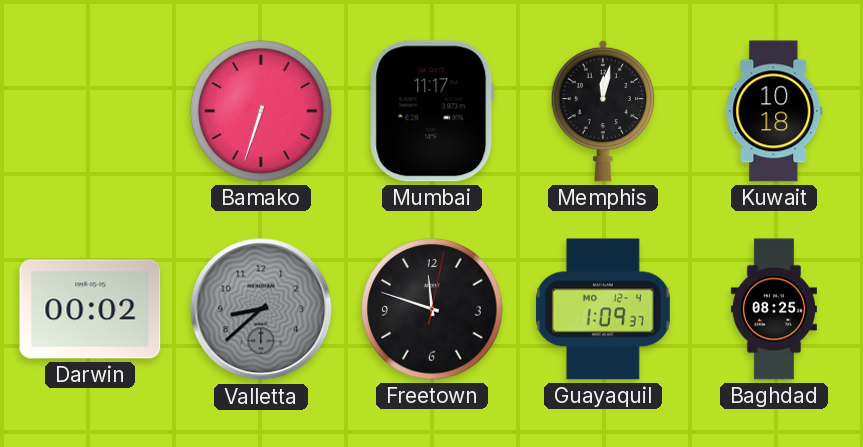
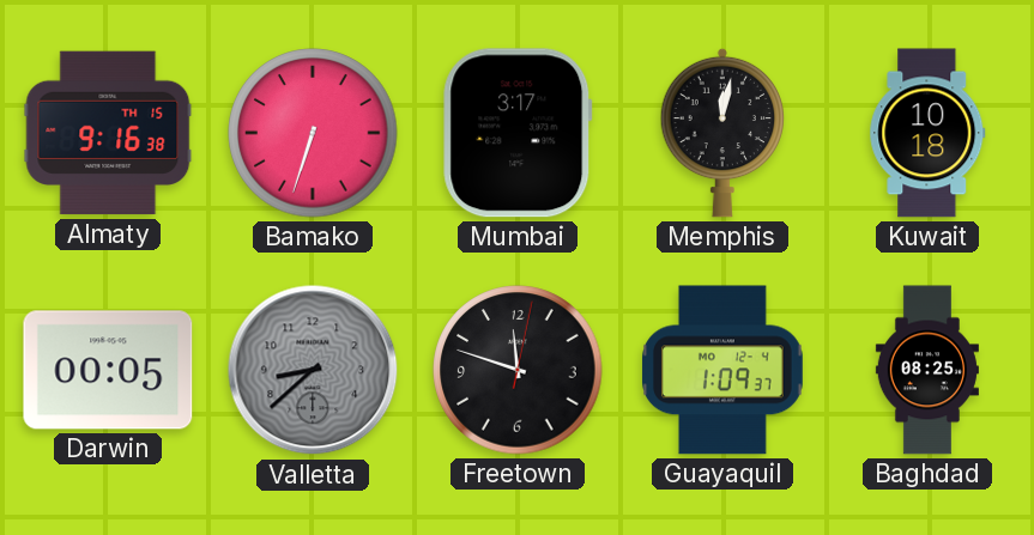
Almaty: none -> 9:16
Mumbai: 11:17 -> 3:17
Darwin: 00:02 -> 00:05
